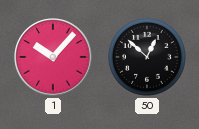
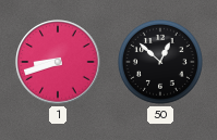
1: 10:07 -> 8:42
